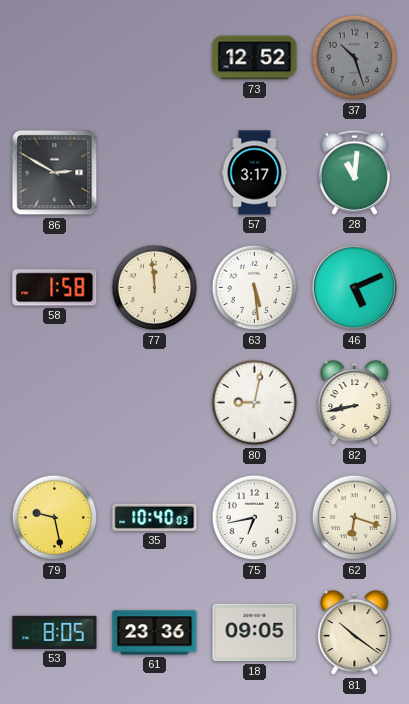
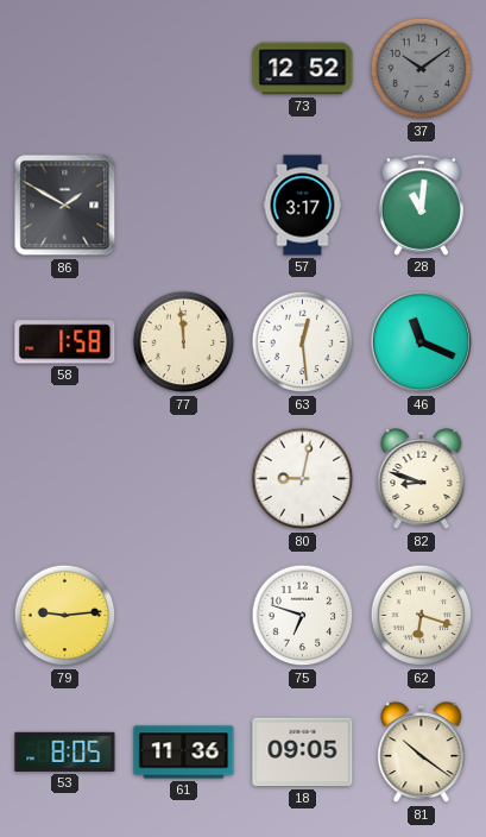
37: 10:27 -> 10:09
86: 2:50 -> 1:50
63: 5:29 -> 12:29
46: 5:11 -> 11:19
82: 8:43 -> 8:48
79: 9:28 -> 9:14
35: 10:40 -> none
75: 6:43 -> 6:48
61: 23:36 -> 11:36
